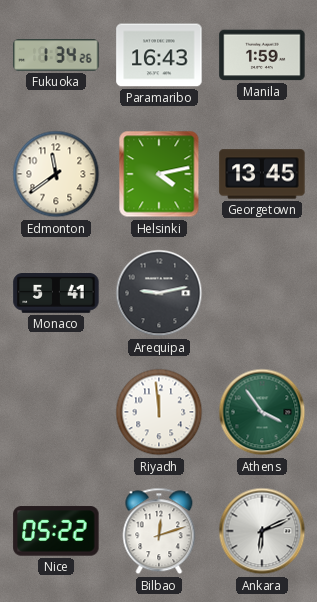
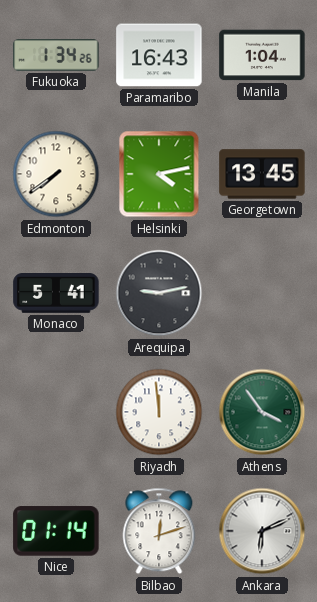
Manila: 1:59 -> 1:04
Edmonton: 11:39 -> 7:39
Nice: 05:22 -> 01:14
